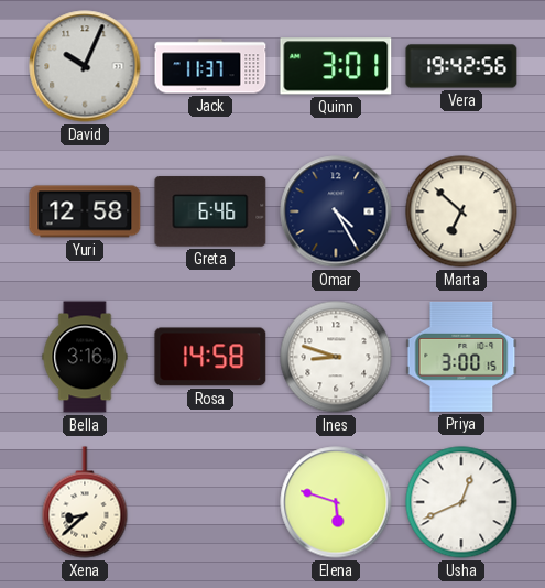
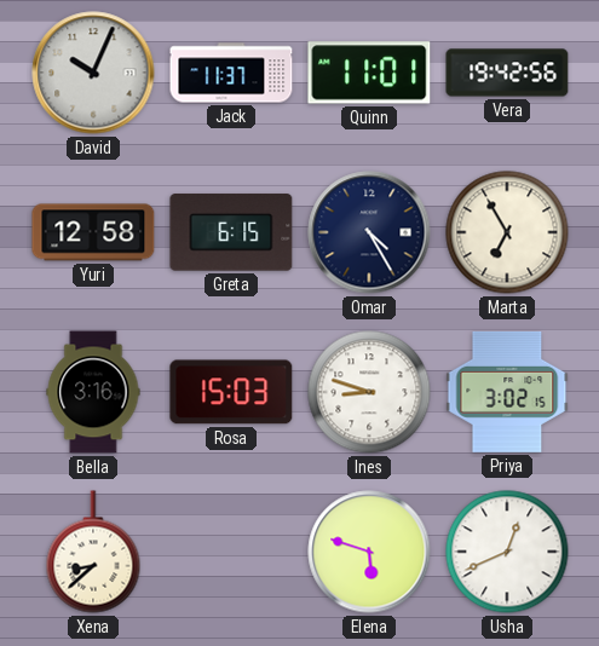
Quinn: 3:01 -> 11:01
Greta: 6:46 -> 6:15
Marta: 6:52 -> 6:55
Rosa: 14:58 -> 15:03
Priya: 3:00 -> 3:02
